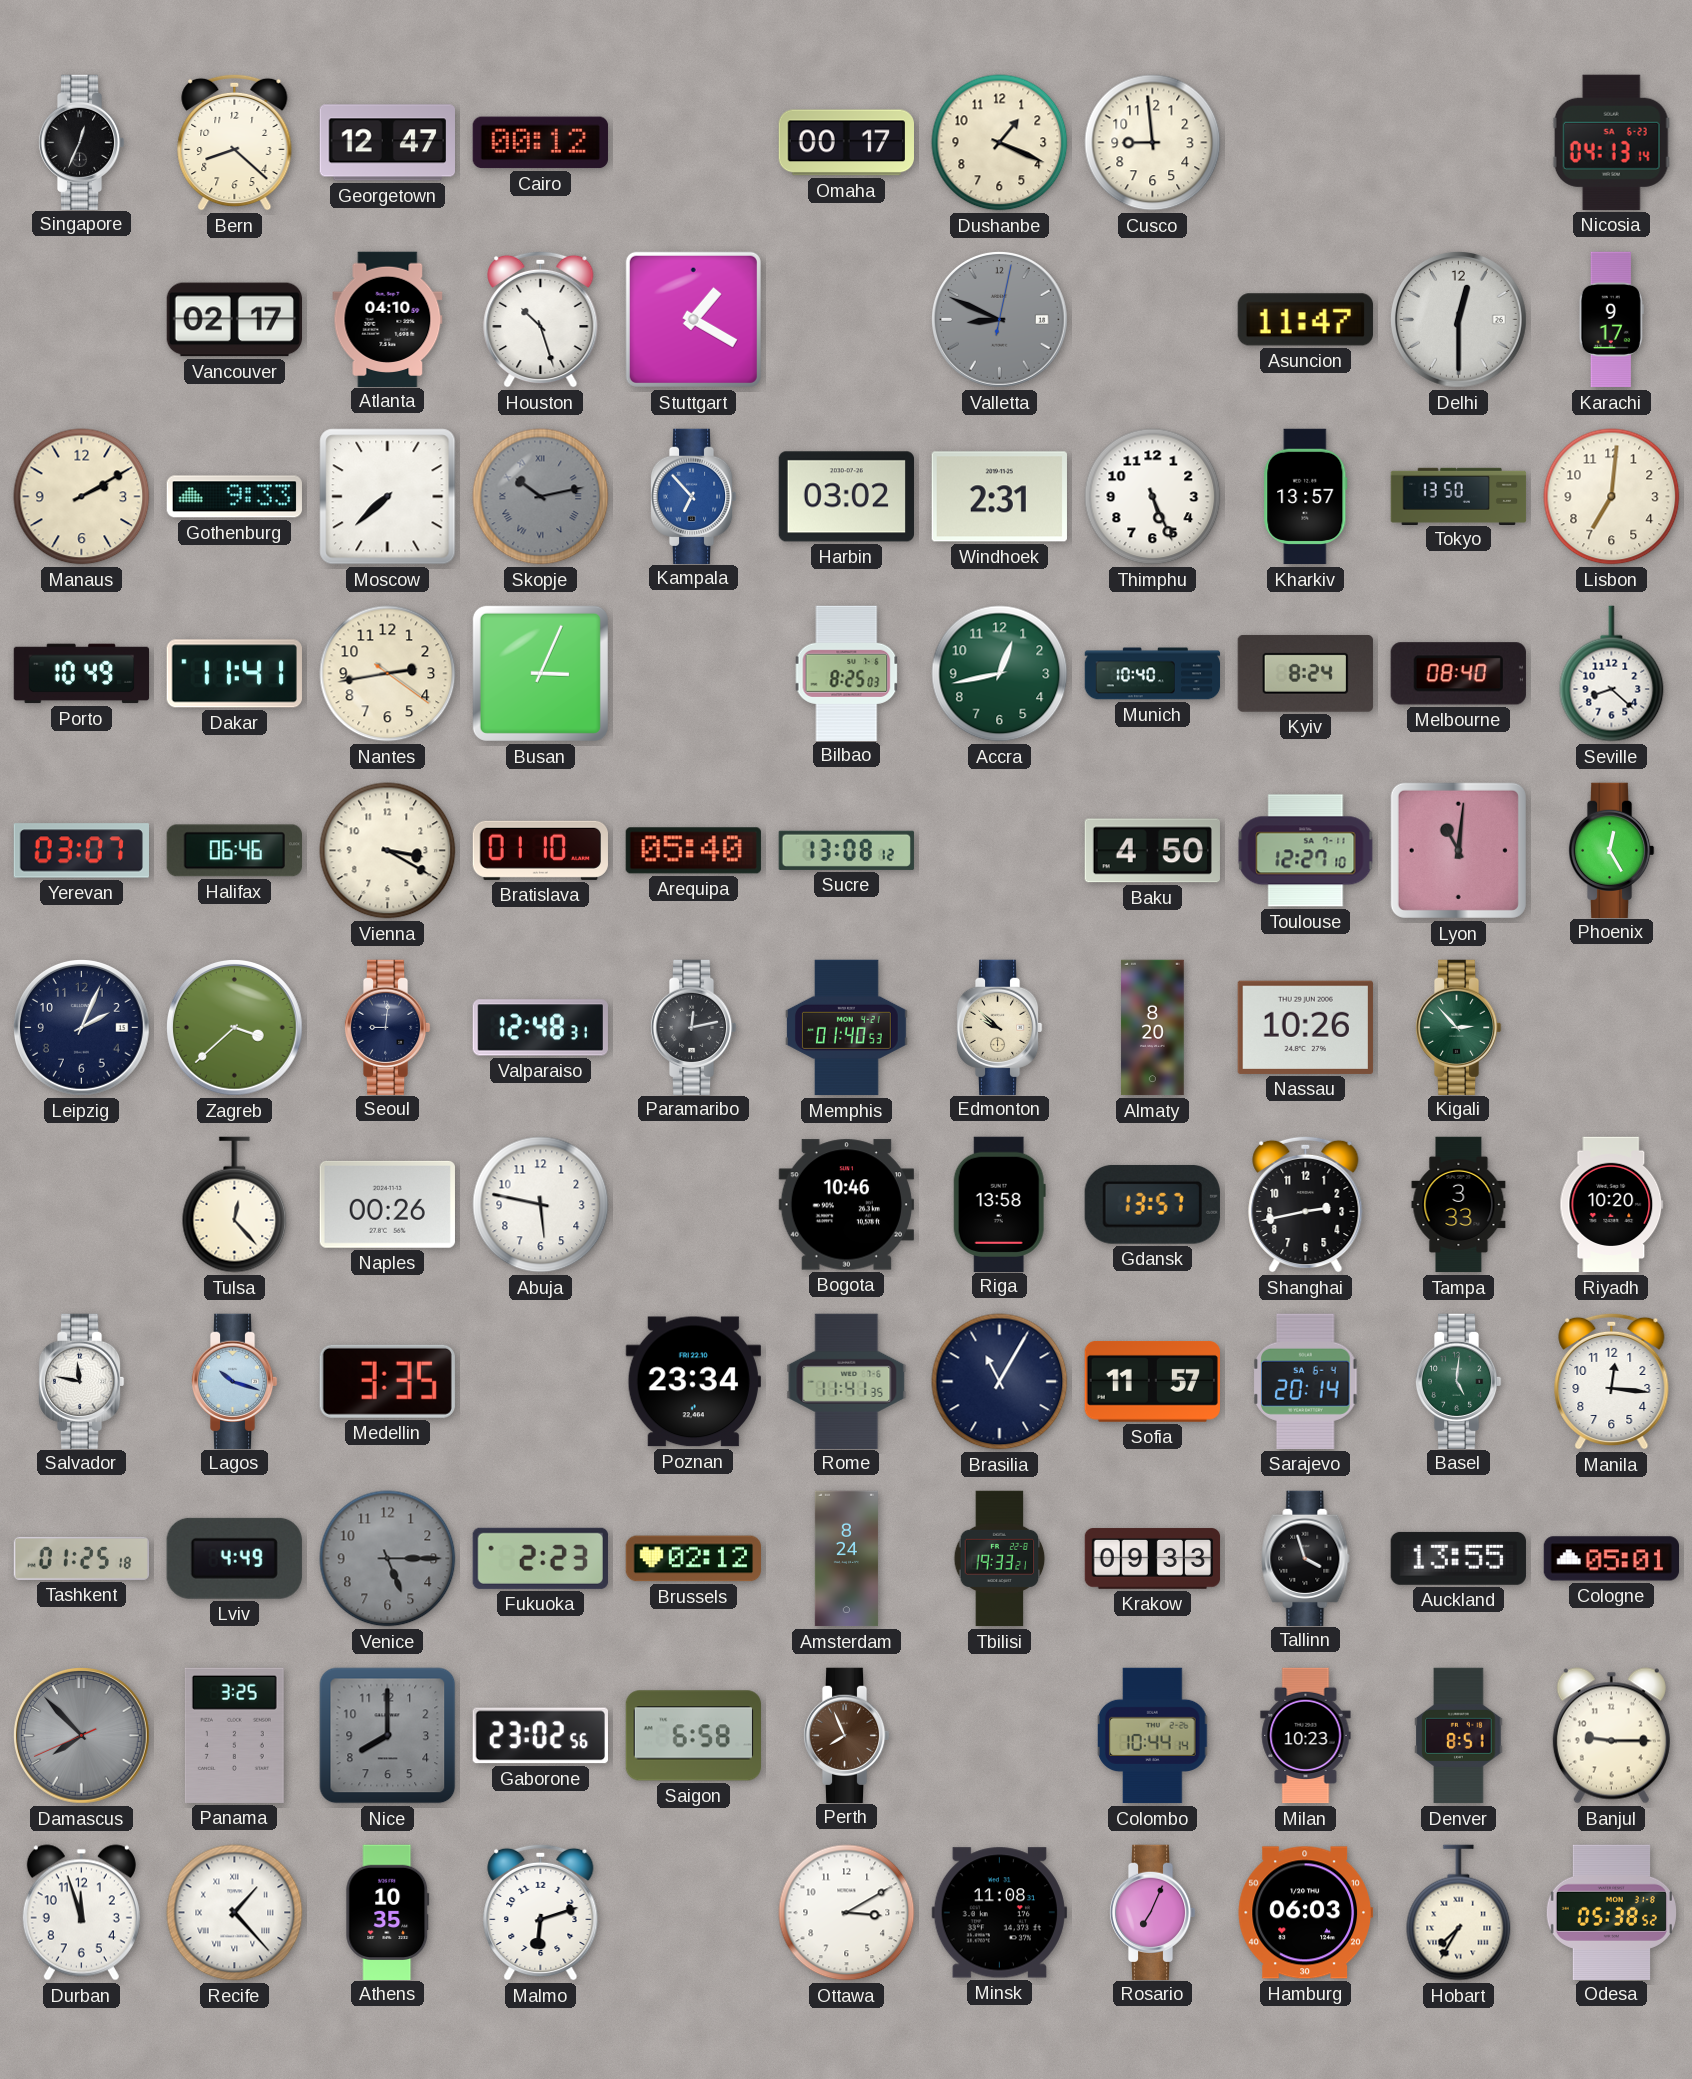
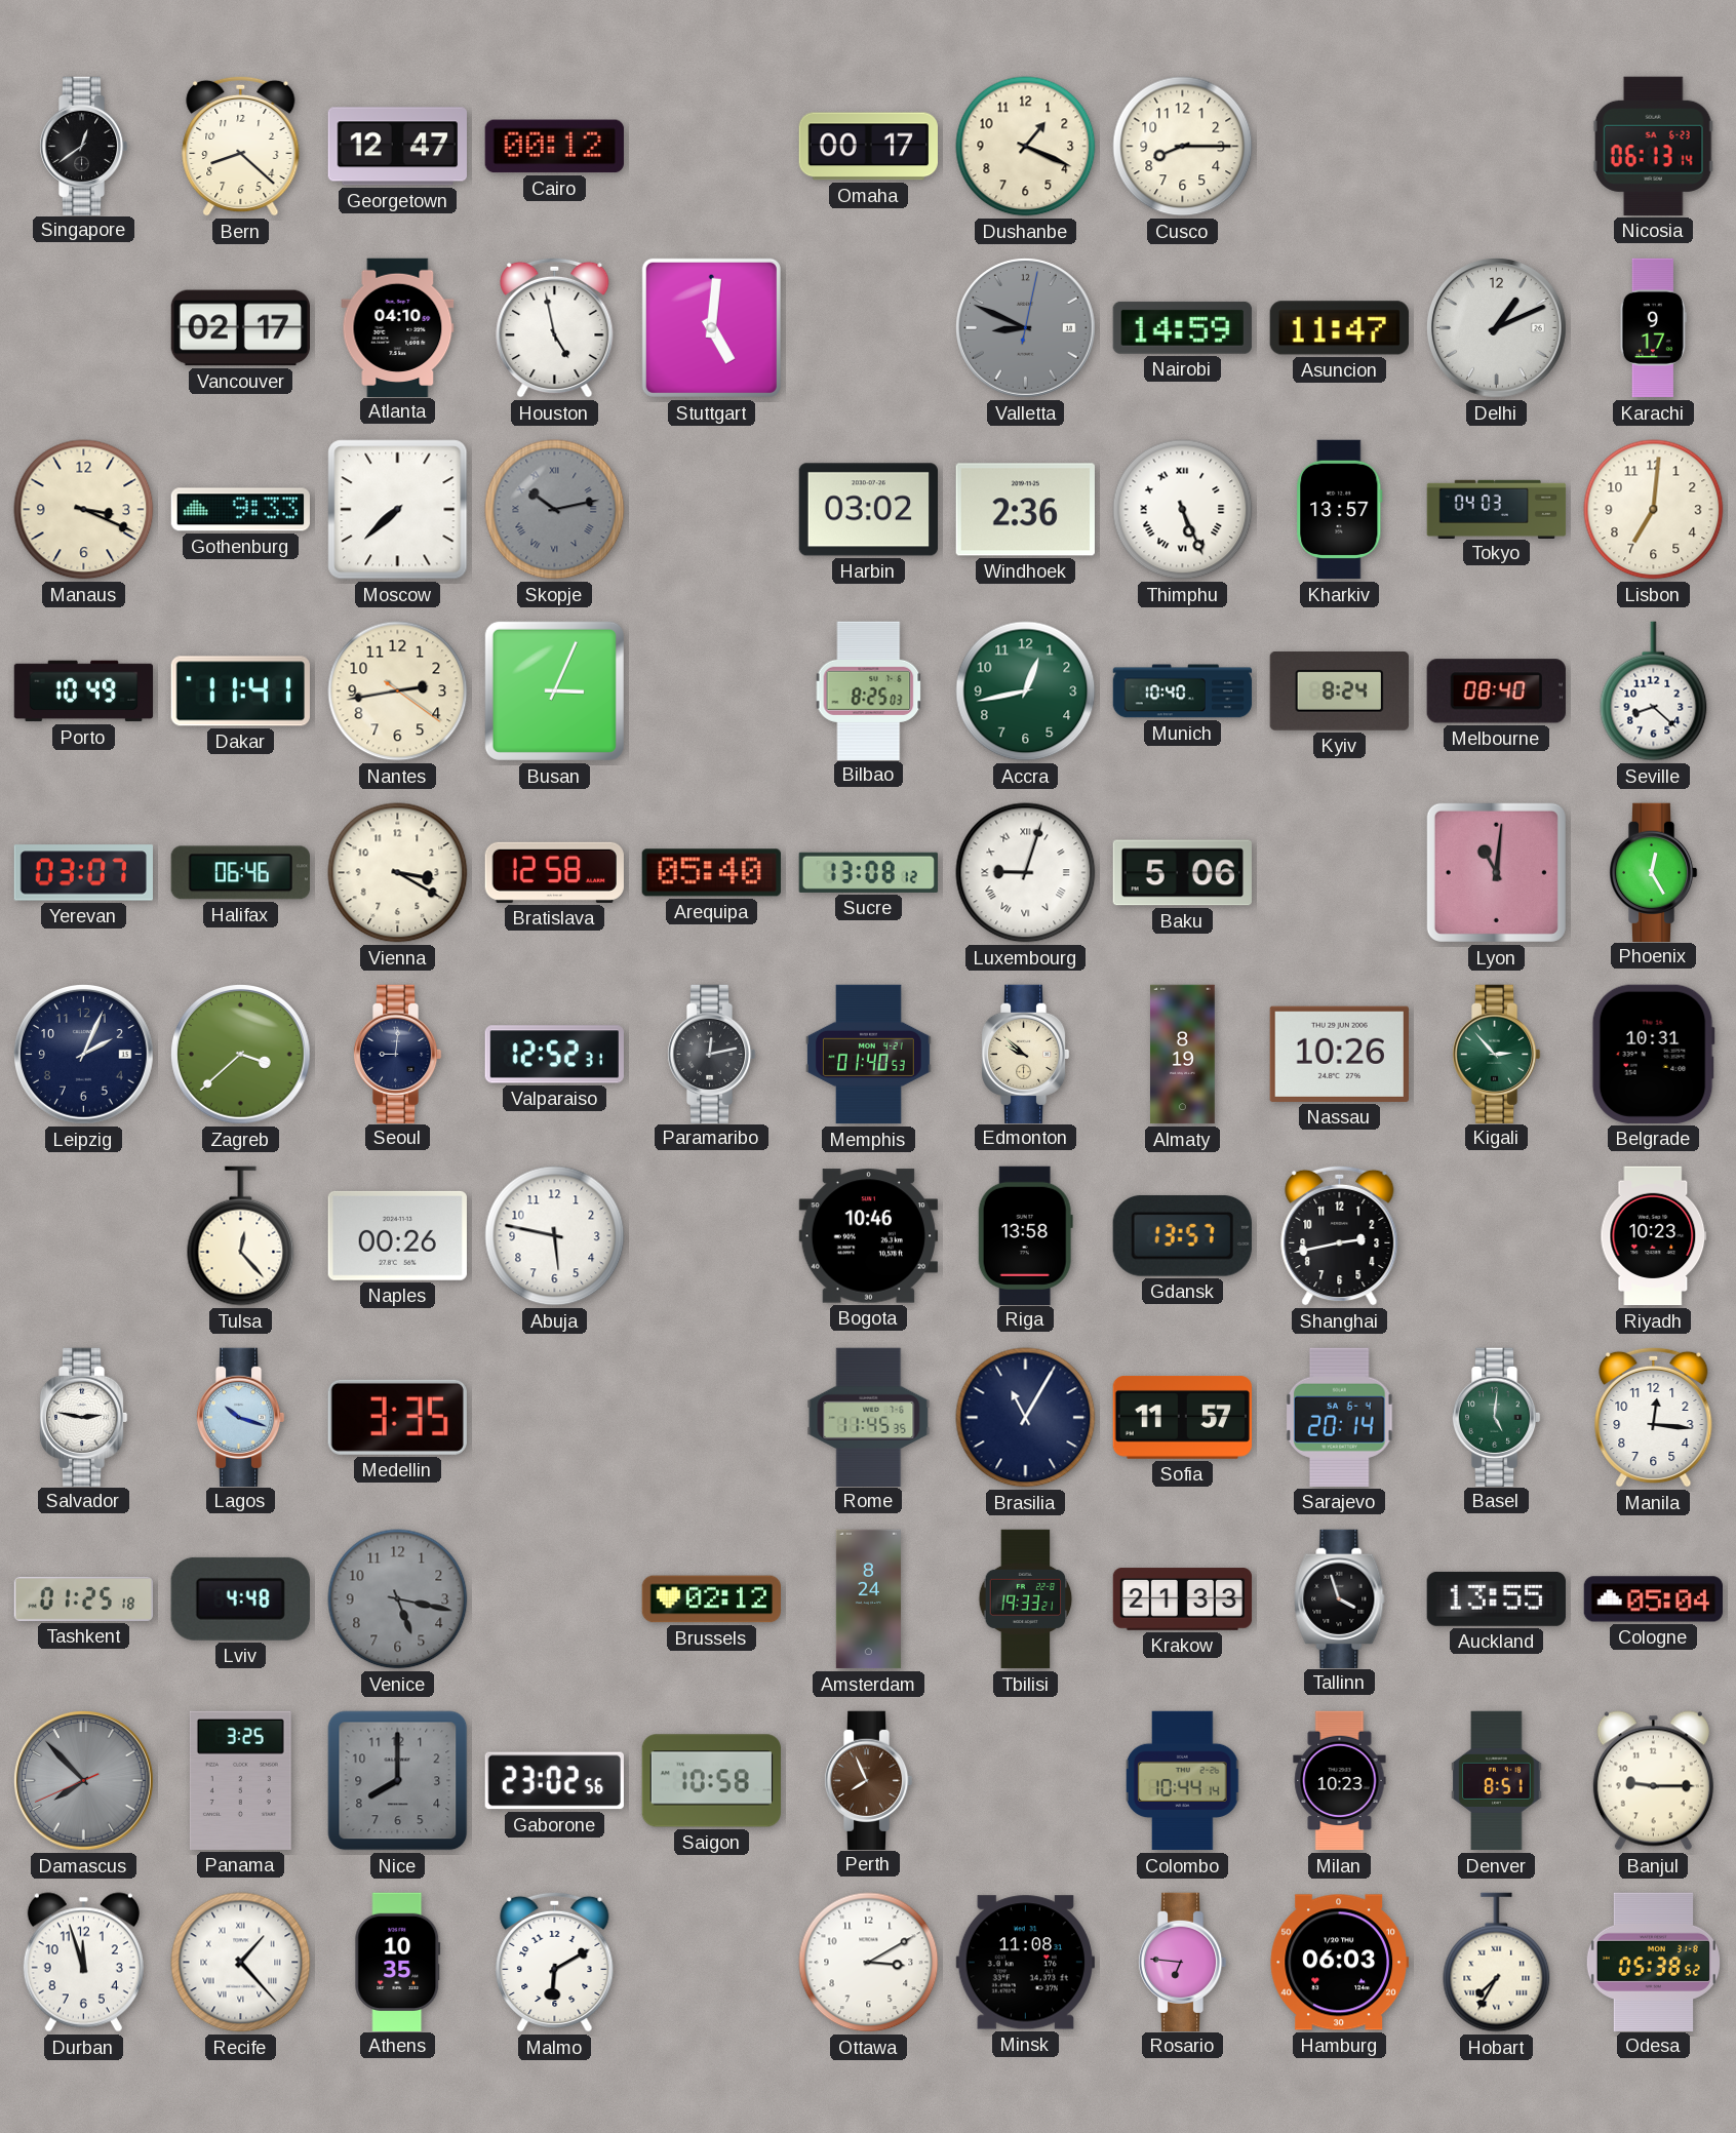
Singapore: 12:34 -> 12:39
Cusco: 8:59 -> 8:15
Nicosia: 04:13 -> 06:13
Houston: 10:27 -> 4:58
Stuttgart: 1:20 -> 5:01
Nairobi: none -> 14:59
Delhi: 12:30 -> 1:11
Manaus: 2:10 -> 3:19
Kampala: 6:53 -> none
Windhoek: 2:31 -> 2:36
Thimphu numerals: Arabic -> Roman
Tokyo: 13:50 -> 04:03
Bratislava: 01:10 -> 12:58
Luxembourg: none -> 9:03
Baku: 4:50 -> 5:06
Toulouse: 12:27 -> none
Valparaiso: 12:48 -> 12:52
Almaty: 8:20 -> 8:19
Belgrade: none -> 10:31
Tampa: 3:33 -> none
Riyadh: 10:20 -> 10:23
Salvador: 11:47 -> 2:47
Poznan: 23:34 -> none
Rome: 11:41 -> 11:45
Lviv: 4:49 -> 4:48
Venice: 5:15 -> 5:17
Fukuoka: 2:23 -> none
Krakow: 09:33 -> 21:33
Cologne: 05:01 -> 05:04
Saigon: 6:58 -> 10:58
Malmo: 6:12 -> 6:10
Rosario: 7:04 -> 6:46
